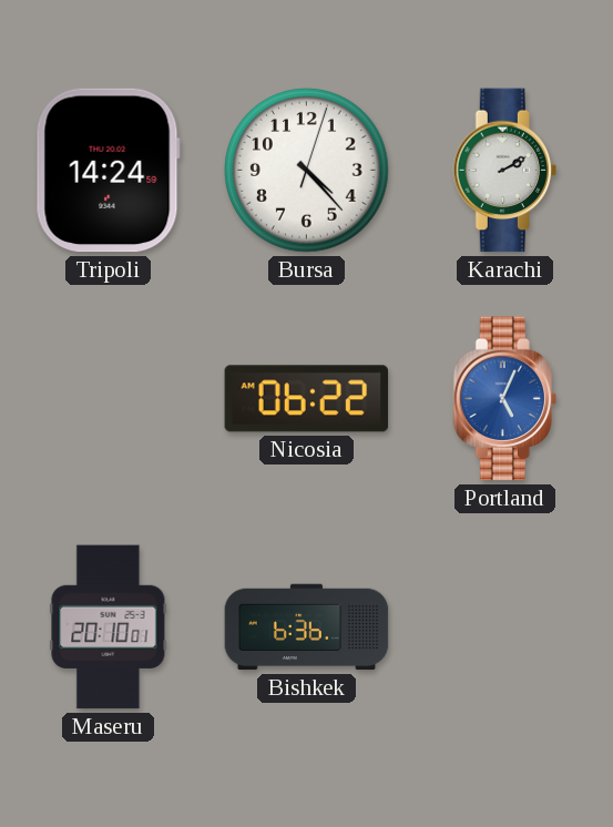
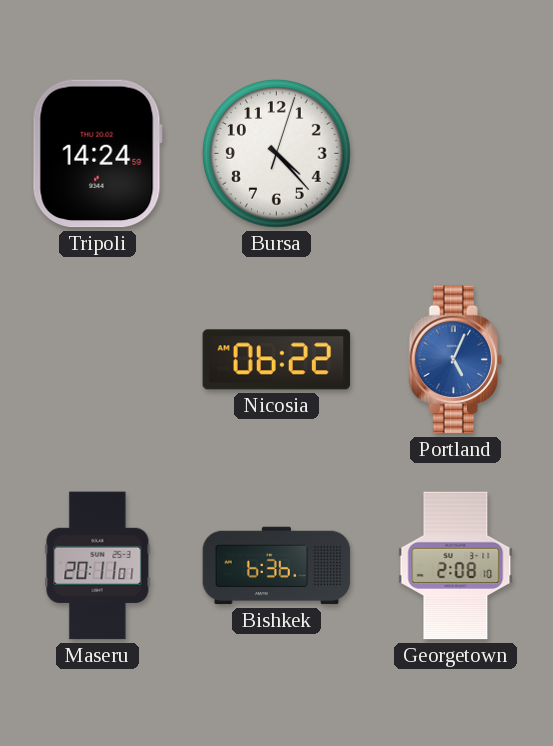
Karachi: 2:10 -> none
Maseru: 20:10 -> 20:11
Georgetown: none -> 2:08
